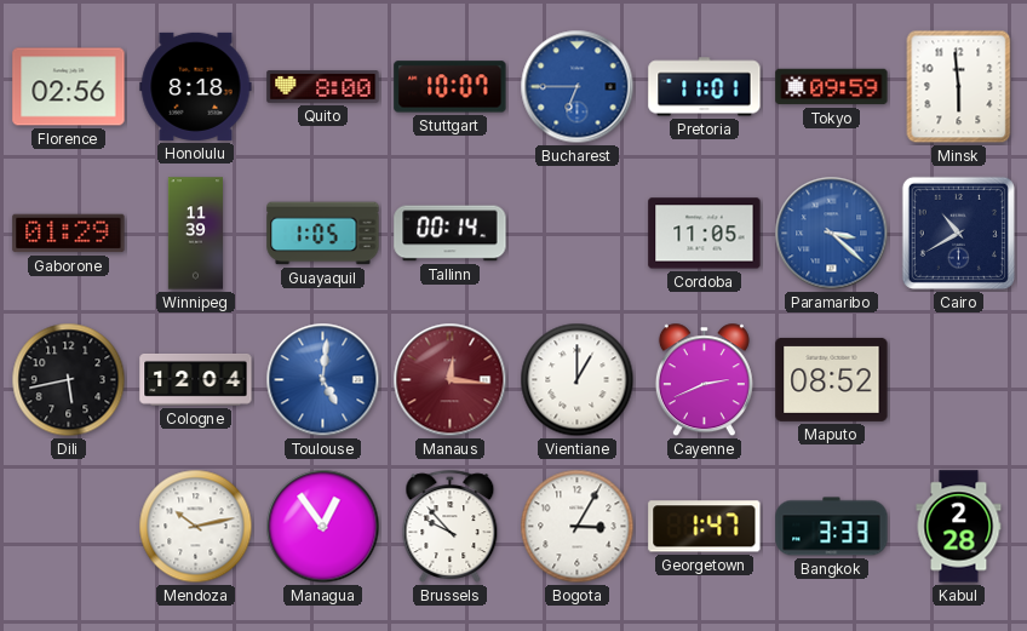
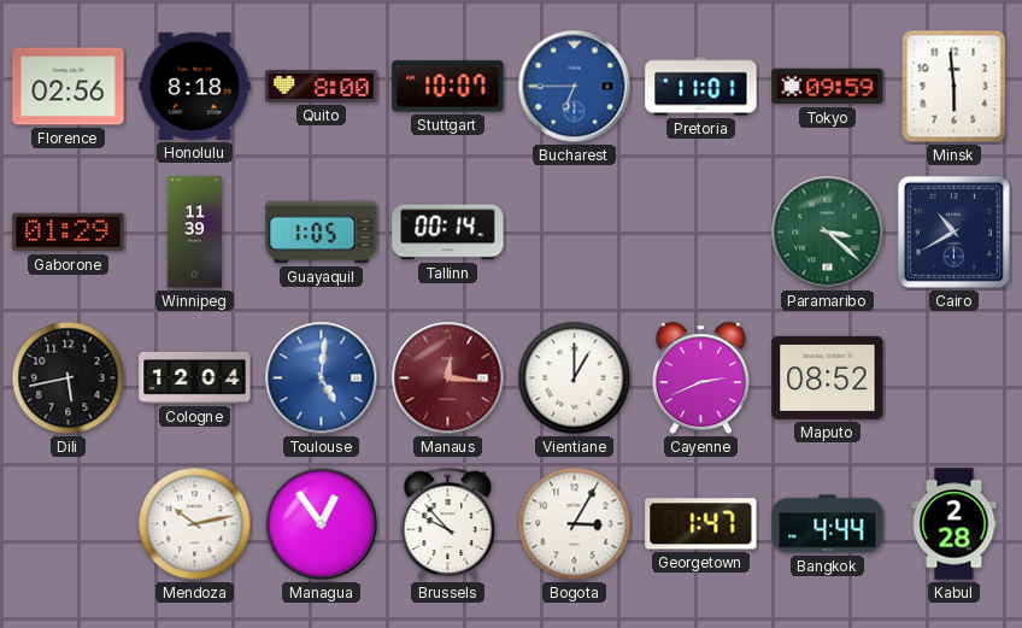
Cordoba: 11:05 -> none
Paramaribo dial: blue -> green
Bangkok: 3:33 -> 4:44
